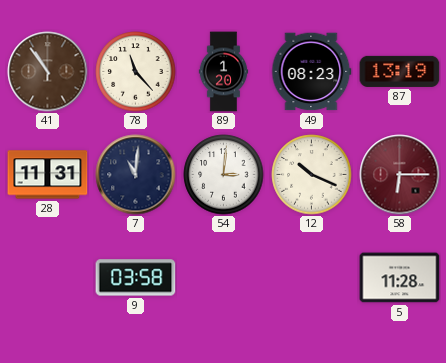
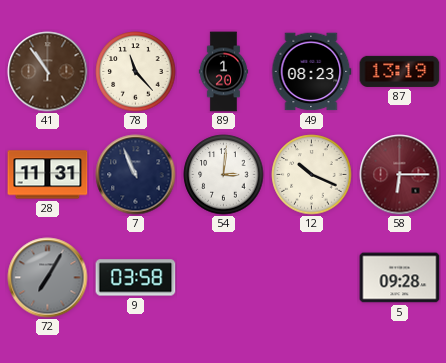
7: 11:01 -> 10:56
72: none -> 7:05
5: 11:28 -> 09:28
